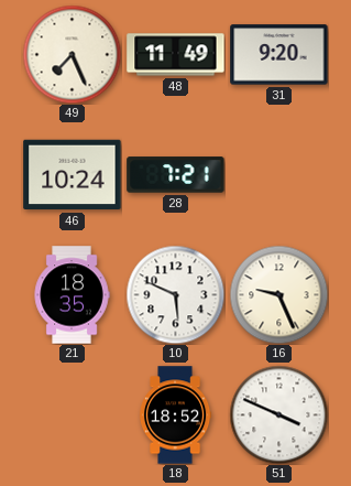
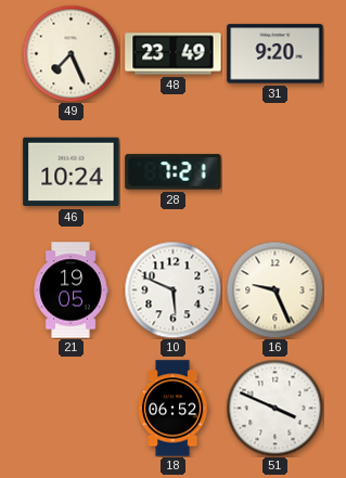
48: 11:49 -> 23:49
21: 18:35 -> 19:05
18: 18:52 -> 06:52
